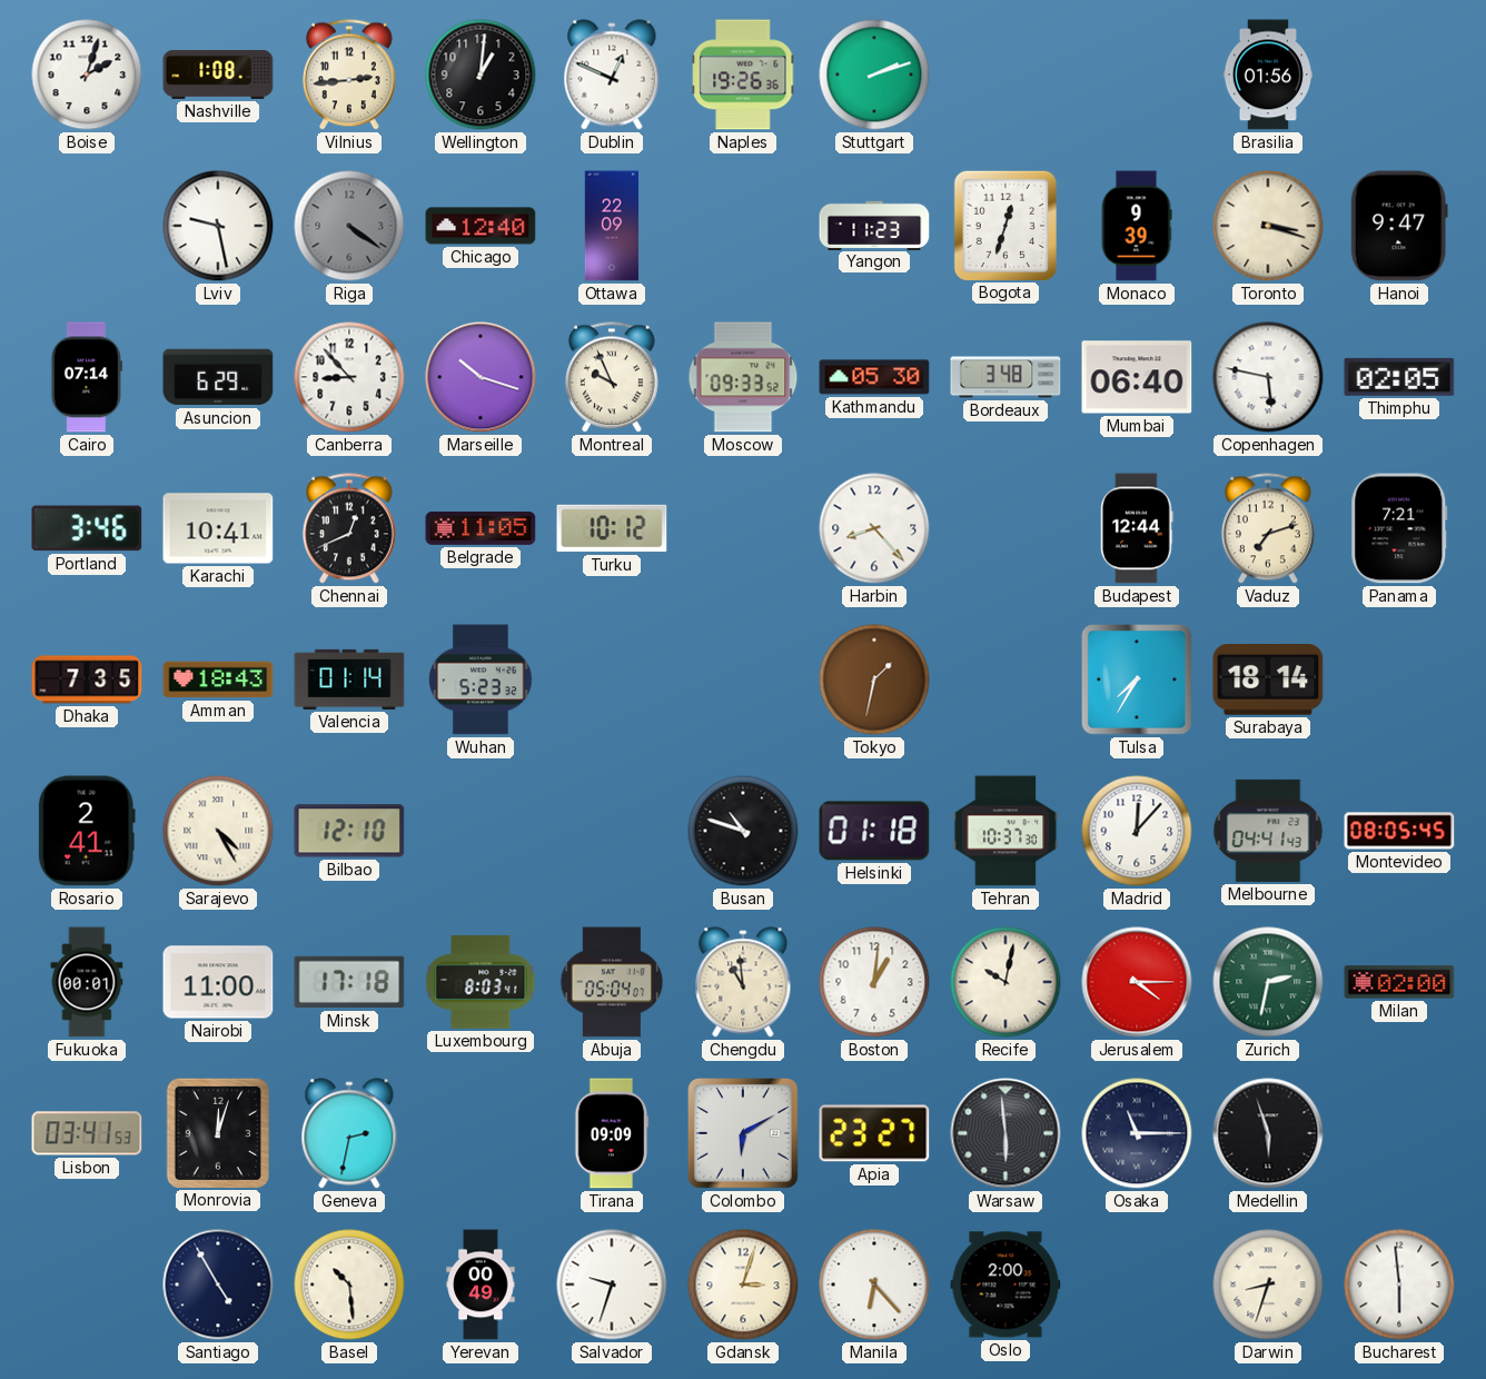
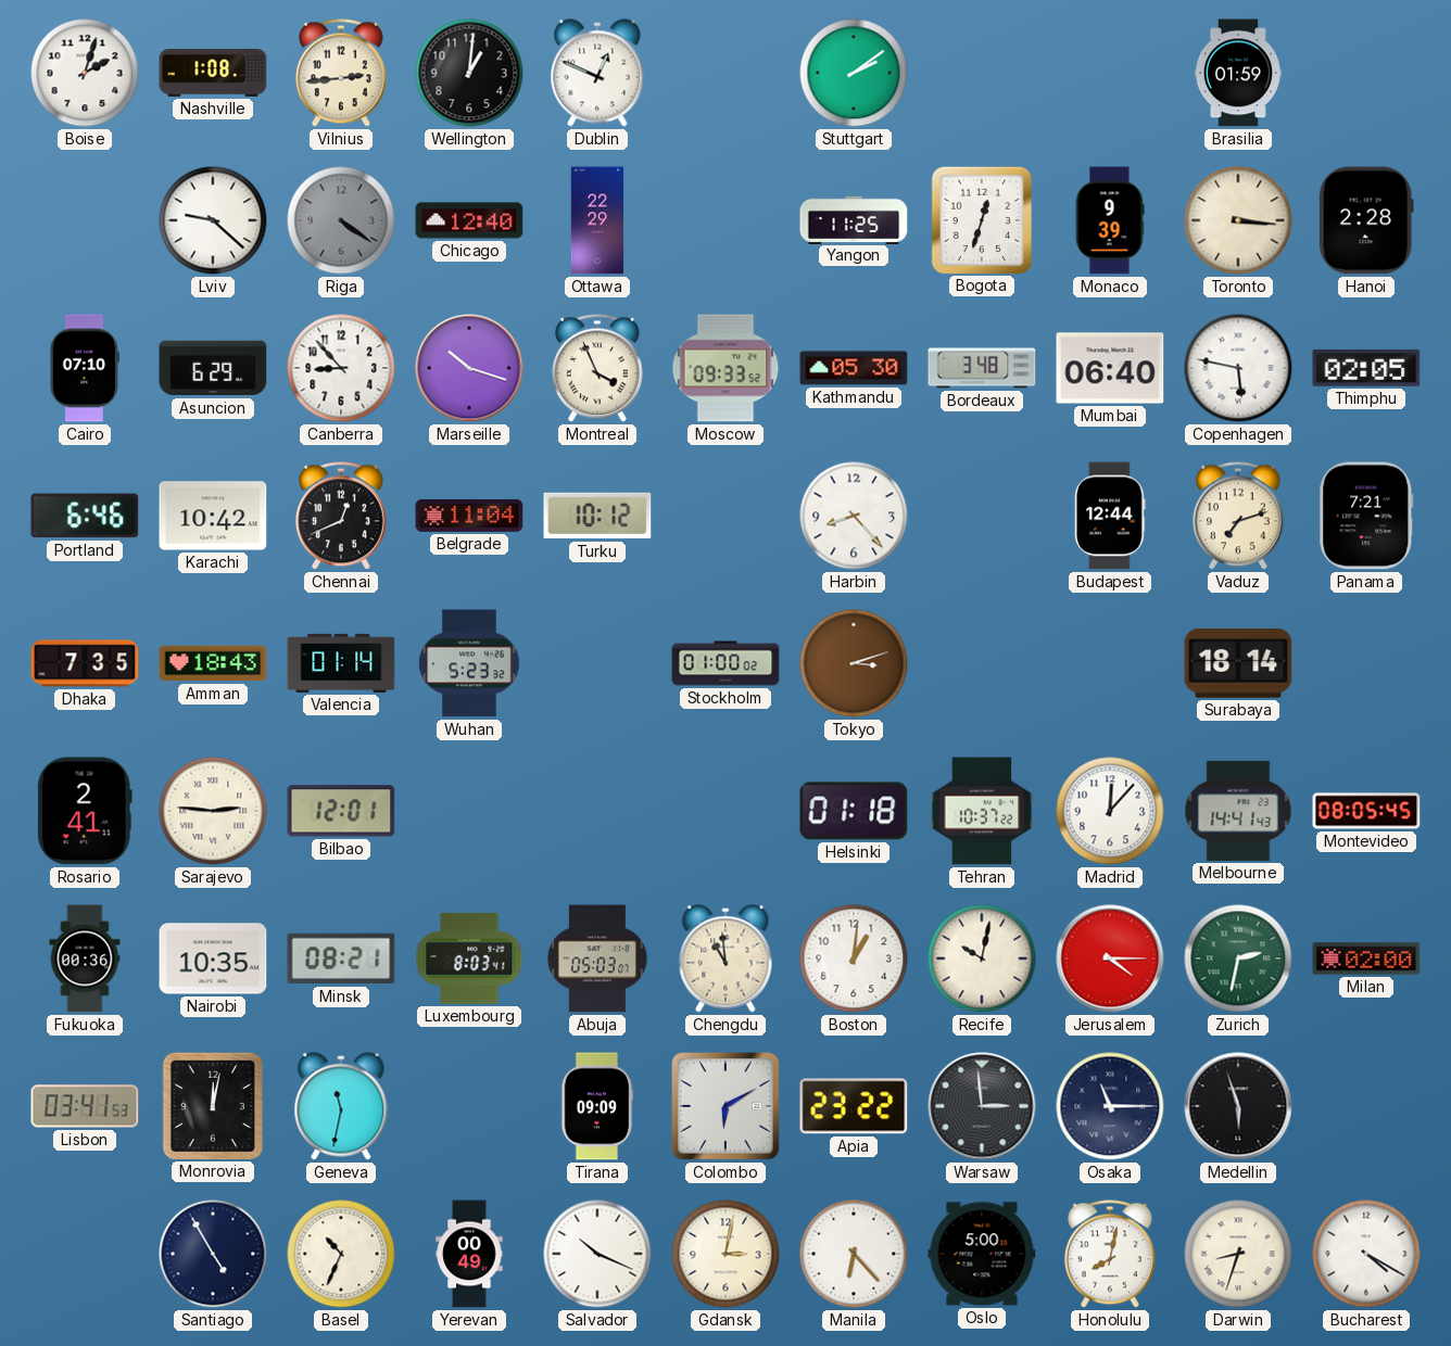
Naples: 19:26 -> none
Stuttgart: 2:12 -> 2:09
Brasilia: 01:56 -> 01:59
Lviv: 9:28 -> 9:22
Ottawa: 22:09 -> 22:29
Yangon: 11:23 -> 11:25
Toronto: 3:18 -> 3:16
Hanoi: 9:47 -> 2:28
Cairo: 07:14 -> 07:10
Montreal: 9:56 -> 3:56
Portland: 3:46 -> 6:46
Karachi: 10:41 -> 10:42
Belgrade: 11:05 -> 11:04
Stockholm: none -> 01:00
Tokyo: 1:32 -> 3:12
Tulsa: 7:35 -> none
Sarajevo: 4:25 -> 2:46
Bilbao: 12:10 -> 12:01
Busan: 10:48 -> none
Tehran: 10:37:30 -> 10:37:22
Melbourne: 04:41 -> 14:41
Fukuoka: 00:01 -> 00:36
Nairobi: 11:00 -> 10:35
Minsk: 17:18 -> 08:21
Abuja: 05:04 -> 05:03
Monrovia: 12:03 -> 12:02
Geneva: 2:32 -> 11:32
Apia: 23:27 -> 23:22
Warsaw: 5:59 -> 2:59
Basel: 10:29 -> 10:34
Salvador: 9:33 -> 10:19
Gdansk: 3:03 -> 3:02
Oslo: 2:00 -> 5:00
Honolulu: none -> 8:02
Bucharest: 5:59 -> 4:20
